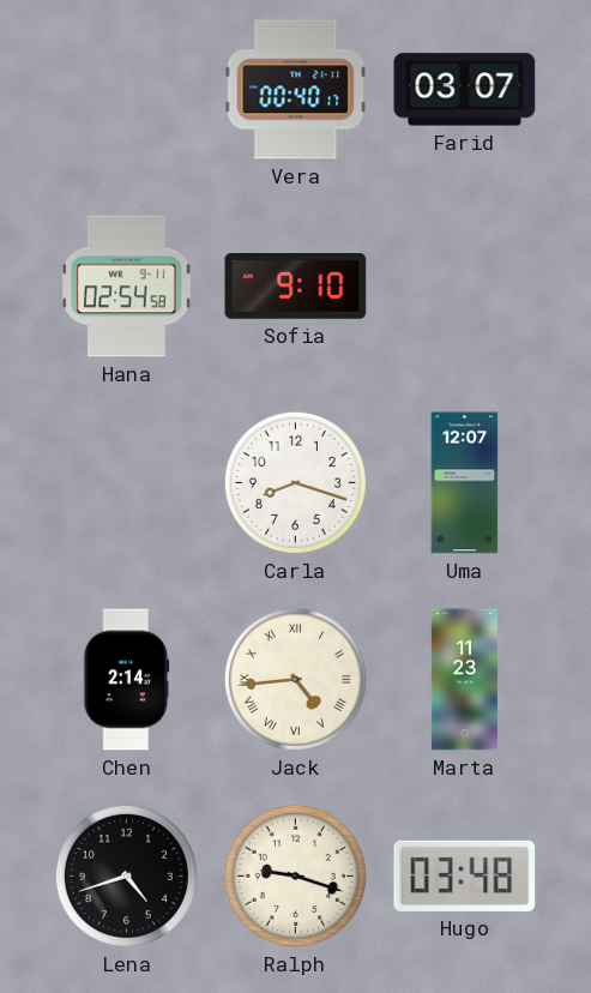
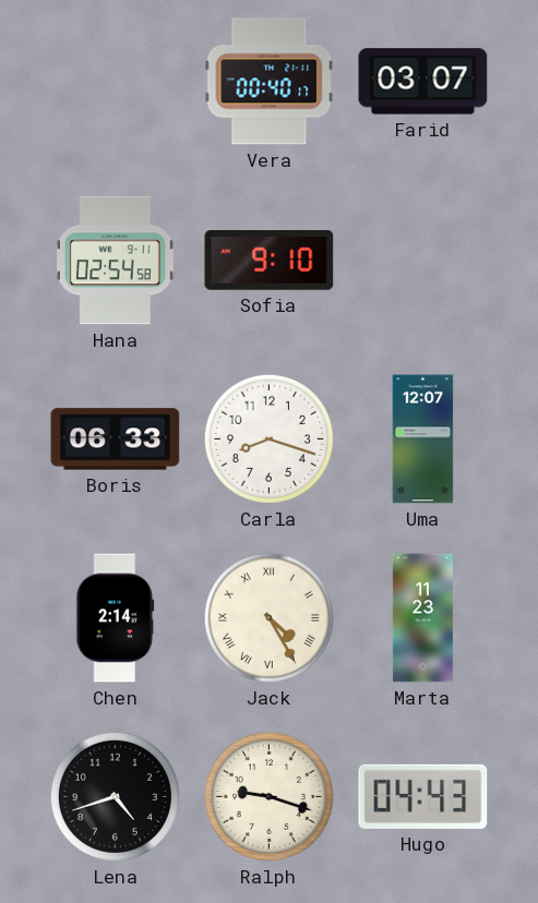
Boris: none -> 06:33
Jack: 4:44 -> 4:25
Hugo: 03:48 -> 04:43
